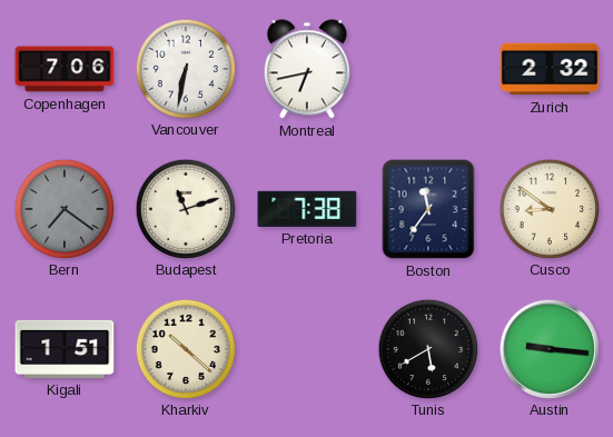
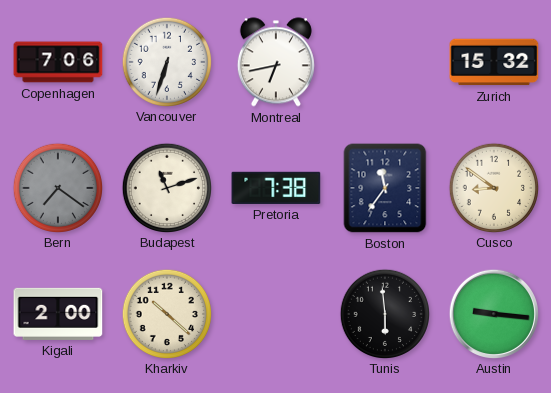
Vancouver: 6:32 -> 6:33
Zurich: 2:32 -> 15:32
Kigali: 1:51 -> 2:00
Tunis: 5:40 -> 5:59
